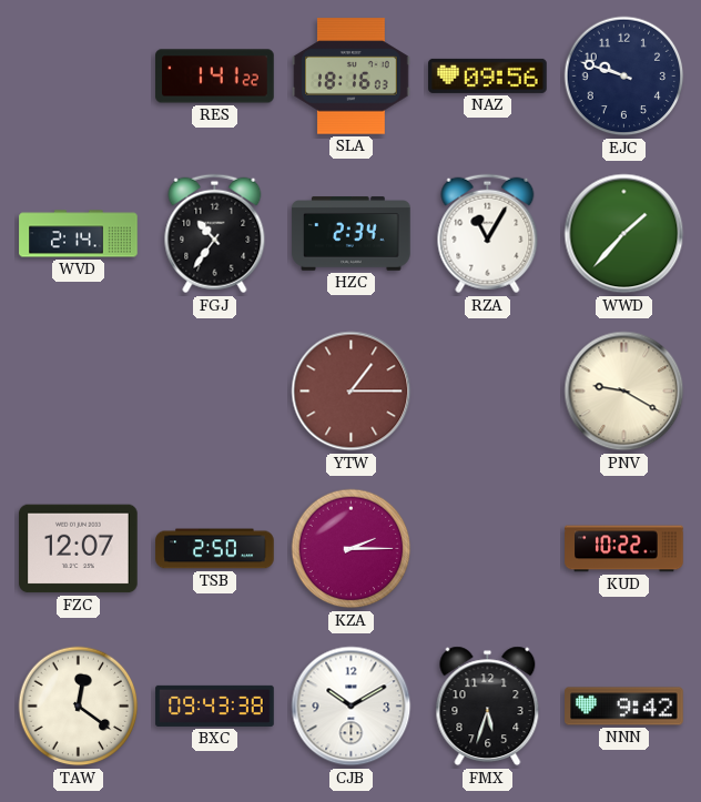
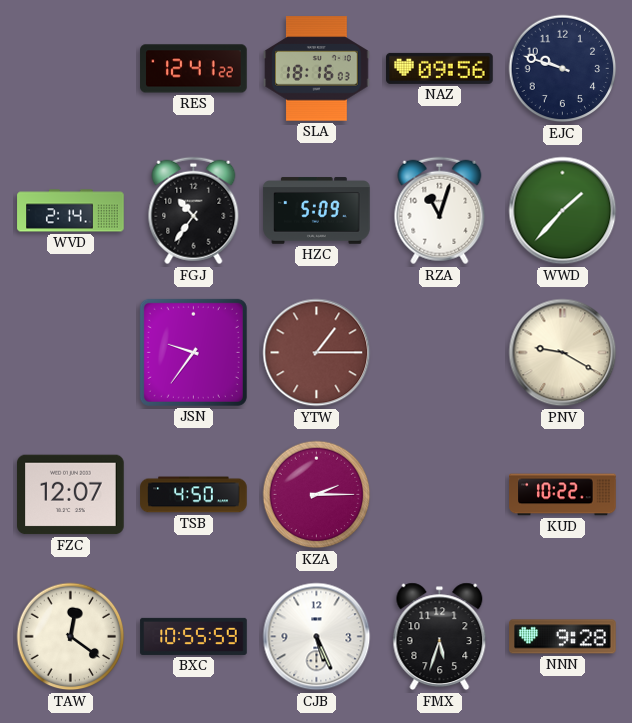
RES: 1:41 -> 12:41
HZC: 2:34 -> 5:09
RZA: 11:05 -> 11:03
JSN: none -> 9:36
TSB: 2:50 -> 4:50
BXC: 09:43 -> 10:55
CJB: 10:10 -> 5:26
NNN: 9:42 -> 9:28
